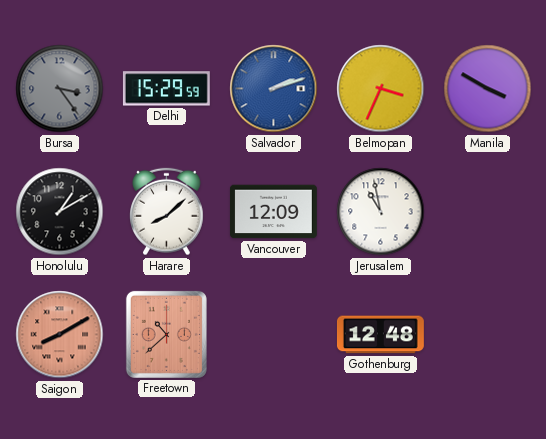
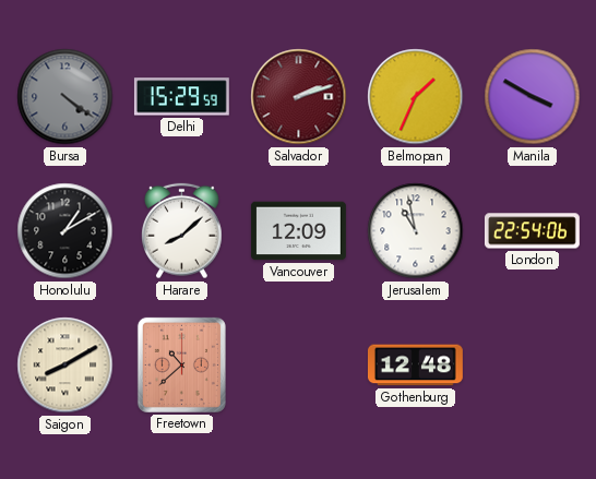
Bursa: 3:24 -> 4:21
Salvador dial: blue -> burgundy
Belmopan: 3:34 -> 1:34
London: none -> 22:54
Saigon dial: salmon -> cream
